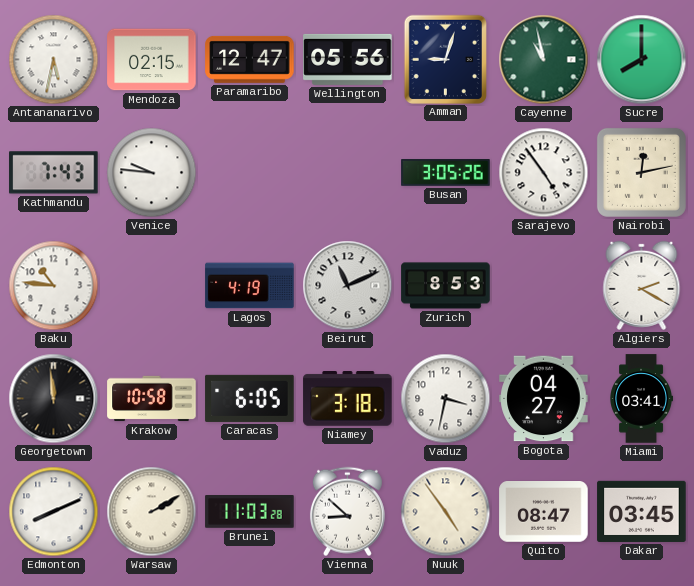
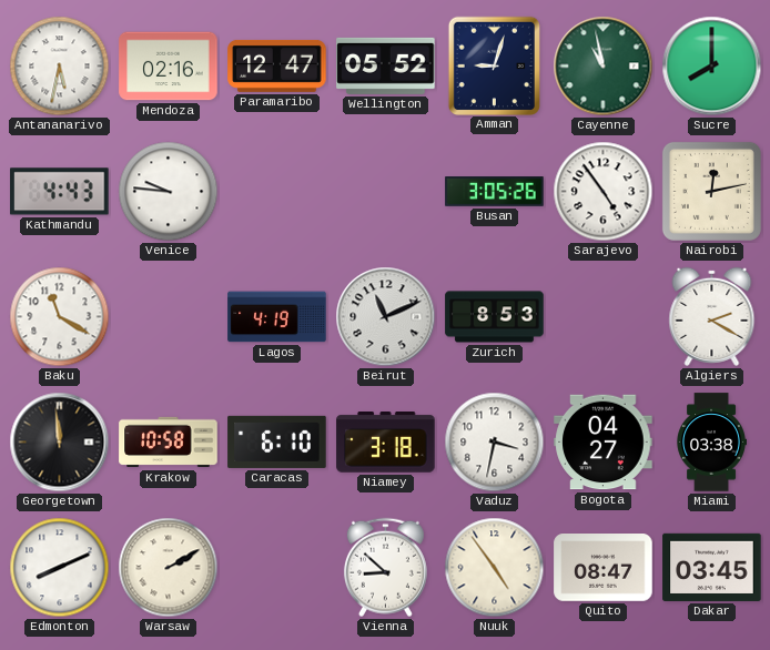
Mendoza: 02:15 -> 02:16
Wellington: 05:56 -> 05:52
Kathmandu: 7:43 -> 4:43
Baku: 10:46 -> 11:20
Caracas: 6:05 -> 6:10
Miami: 03:41 -> 03:38
Brunei: 11:03 -> none
